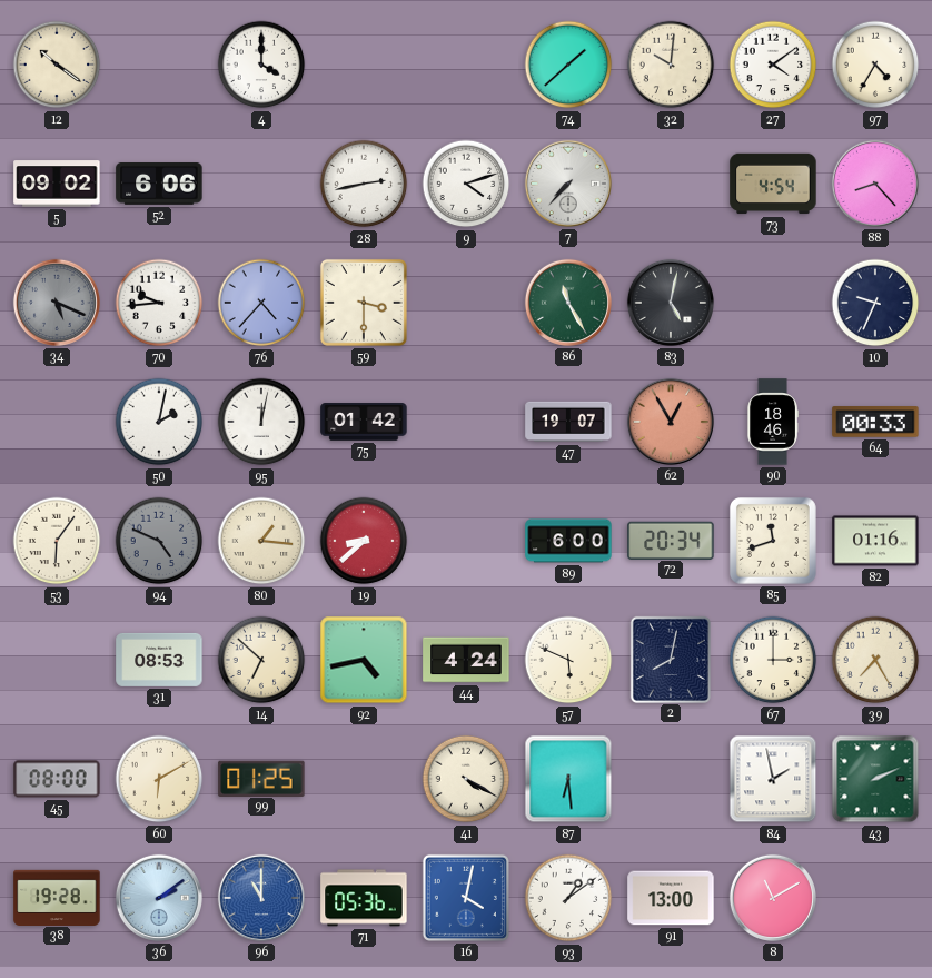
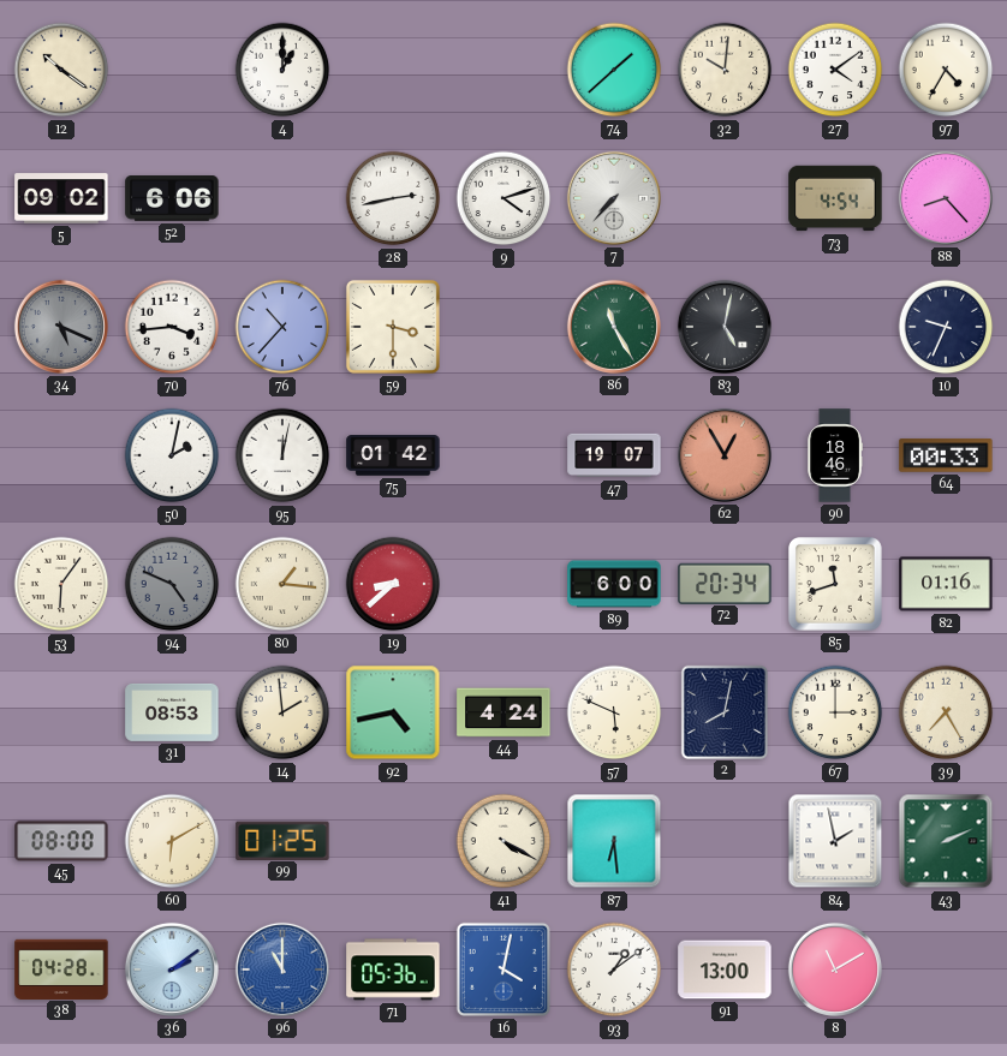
4: 4:00 -> 1:00
70: 9:44 -> 3:44
76: 4:37 -> 10:37
14: 6:52 -> 1:59
38: 19:28 -> 04:28
